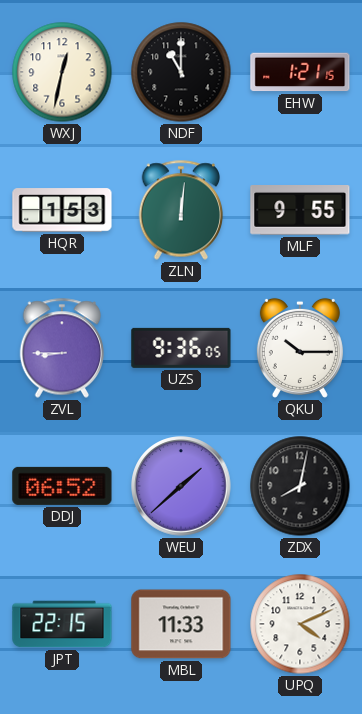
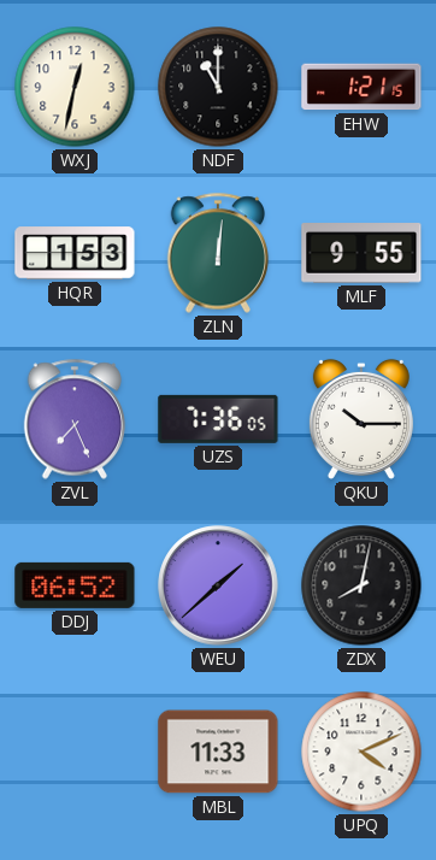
ZVL: 8:45 -> 7:26
UZS: 9:36 -> 7:36
JPT: 22:15 -> none
